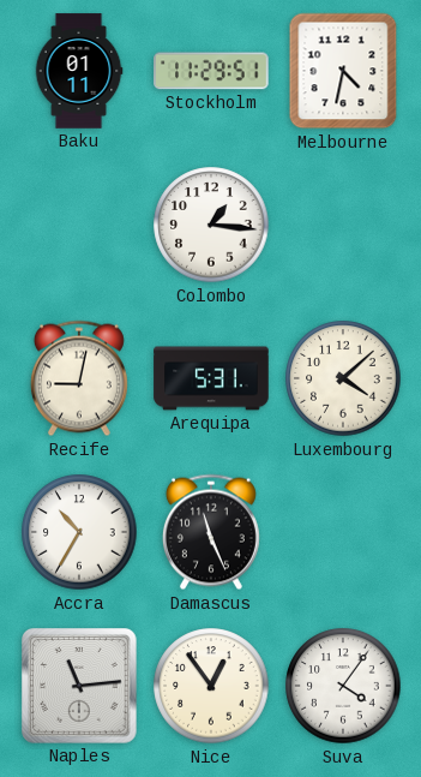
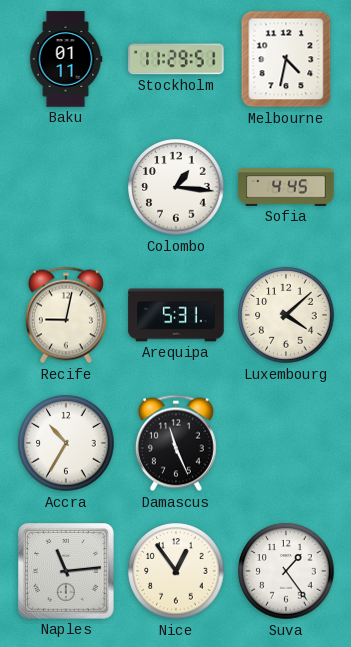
Sofia: none -> 4:45
Suva: 4:06 -> 1:24
